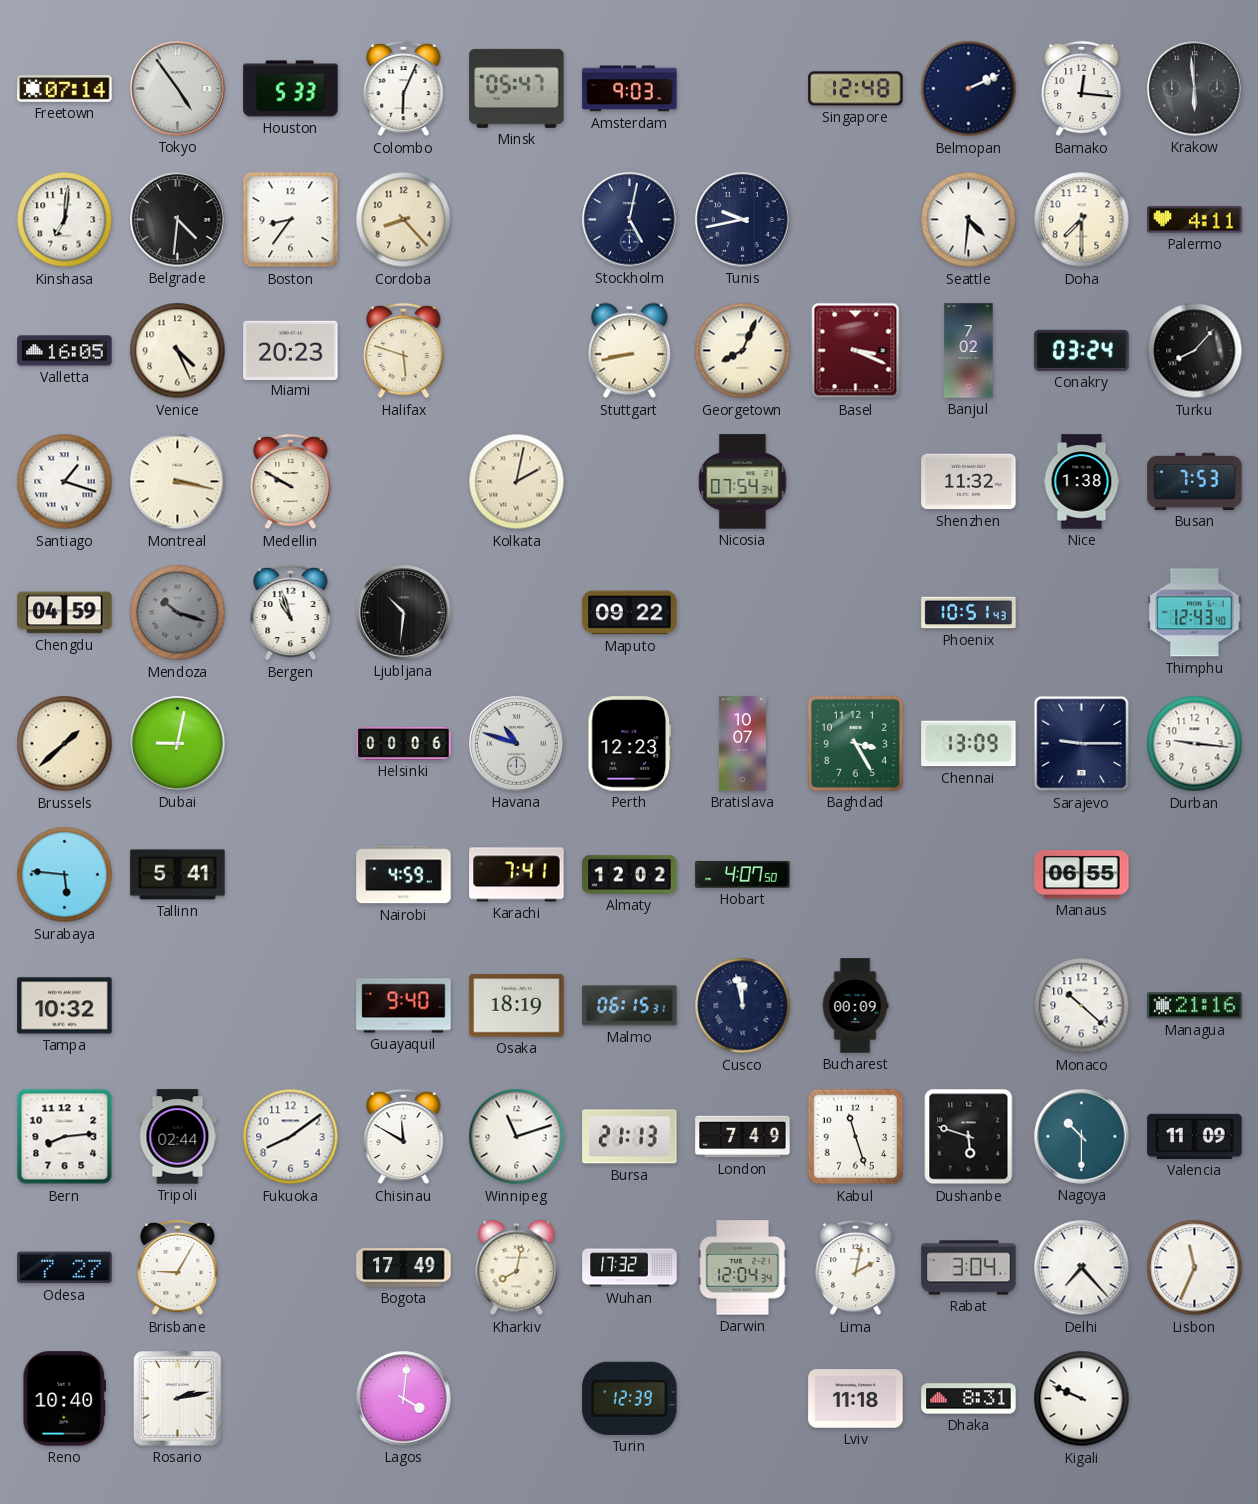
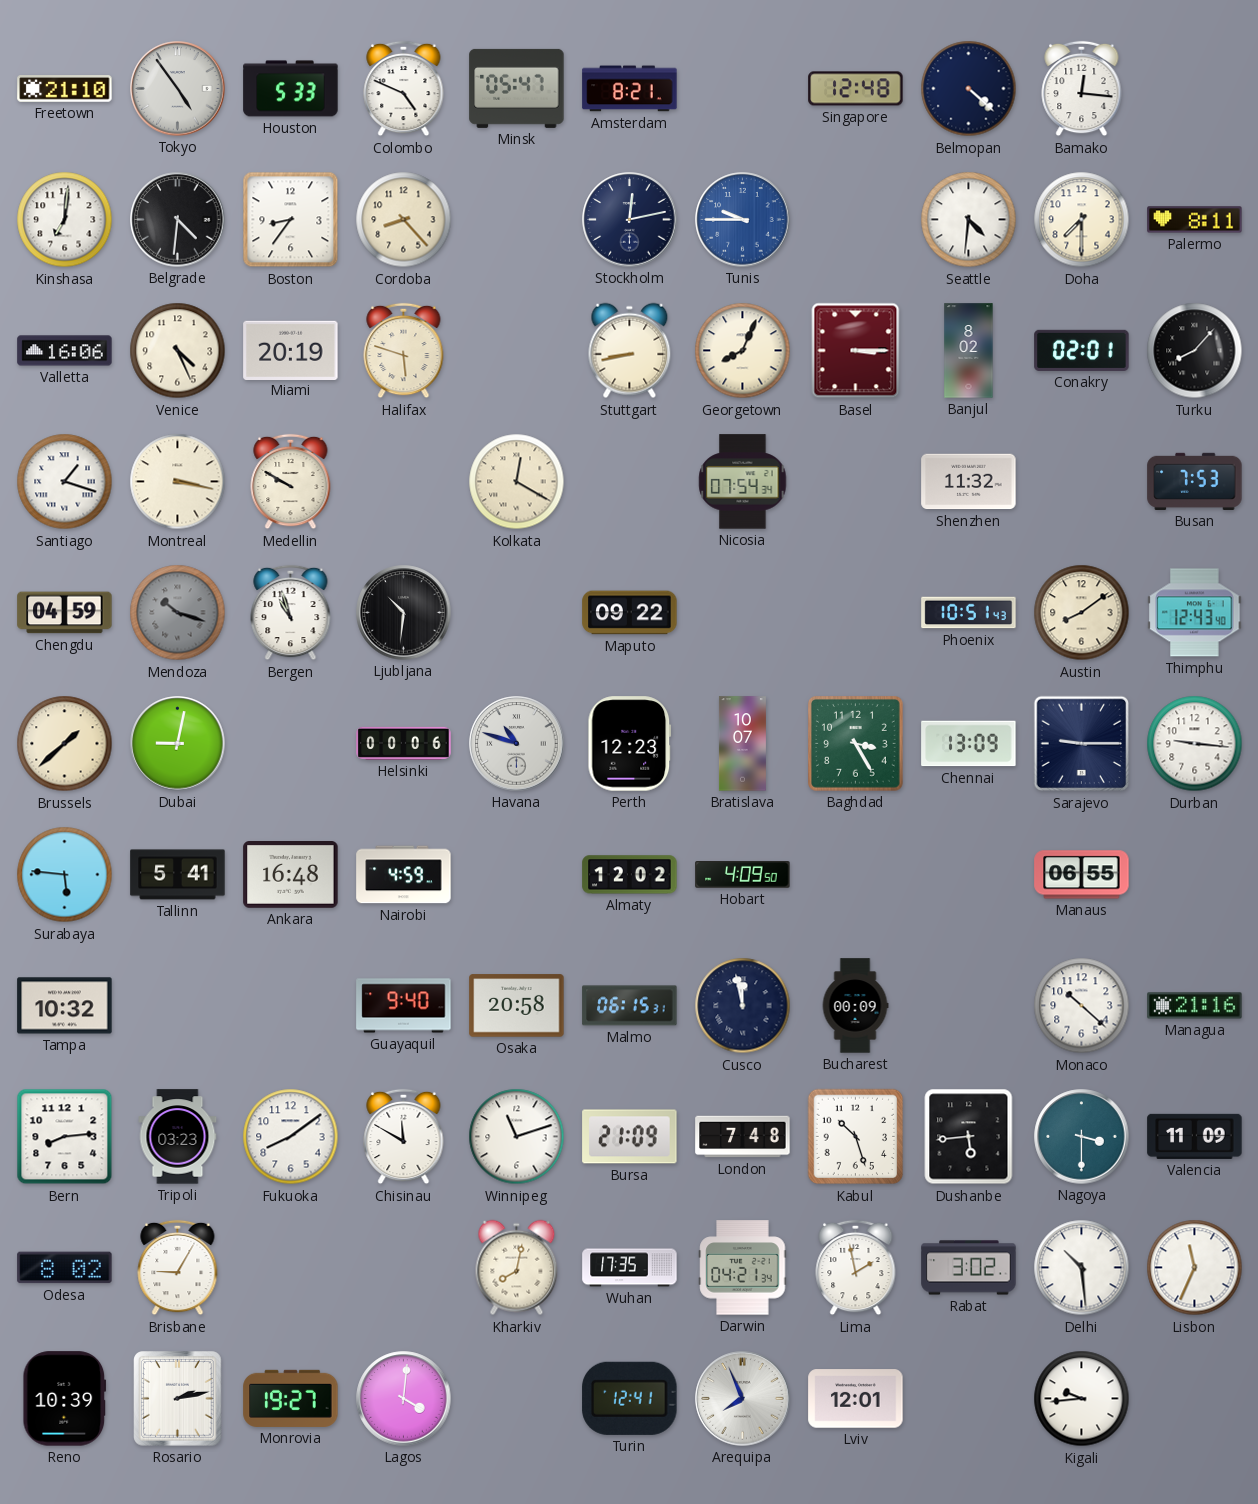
Freetown: 07:14 -> 21:10
Colombo: 6:04 -> 4:49
Amsterdam: 9:03 -> 8:21
Belmopan: 2:11 -> 4:22
Krakow: 5:59 -> none
Stockholm: 5:02 -> 12:13
Tunis: 9:43 -> 9:45
Tunis dial: navy -> blue
Palermo: 4:11 -> 8:11
Valletta: 16:05 -> 16:06
Miami: 20:23 -> 20:19
Basel: 3:19 -> 3:15
Banjul: 7:02 -> 8:02
Conakry: 03:24 -> 02:01
Kolkata: 2:02 -> 12:20
Nice: 1:38 -> none
Austin: none -> 8:09
Ankara: none -> 16:48
Karachi: 7:41 -> none
Hobart: 4:07 -> 4:09
Osaka: 18:19 -> 20:58
Tripoli: 02:44 -> 03:23
Bursa: 21:13 -> 21:09
London: 7:49 -> 7:48
Kabul: 11:27 -> 10:27
Dushanbe: 5:48 -> 5:44
Nagoya: 10:30 -> 3:30
Odesa: 7:27 -> 8:02
Bogota: 17:49 -> none
Wuhan: 17:32 -> 17:35
Darwin: 12:04 -> 04:21
Lima: 2:02 -> 1:58
Rabat: 3:04 -> 3:02
Delhi: 7:23 -> 10:29
Reno: 10:40 -> 10:39
Monrovia: none -> 19:27
Turin: 12:39 -> 12:41
Arequipa: none -> 7:56
Lviv: 11:18 -> 12:01
Dhaka: 8:31 -> none
Kigali: 9:49 -> 9:44
